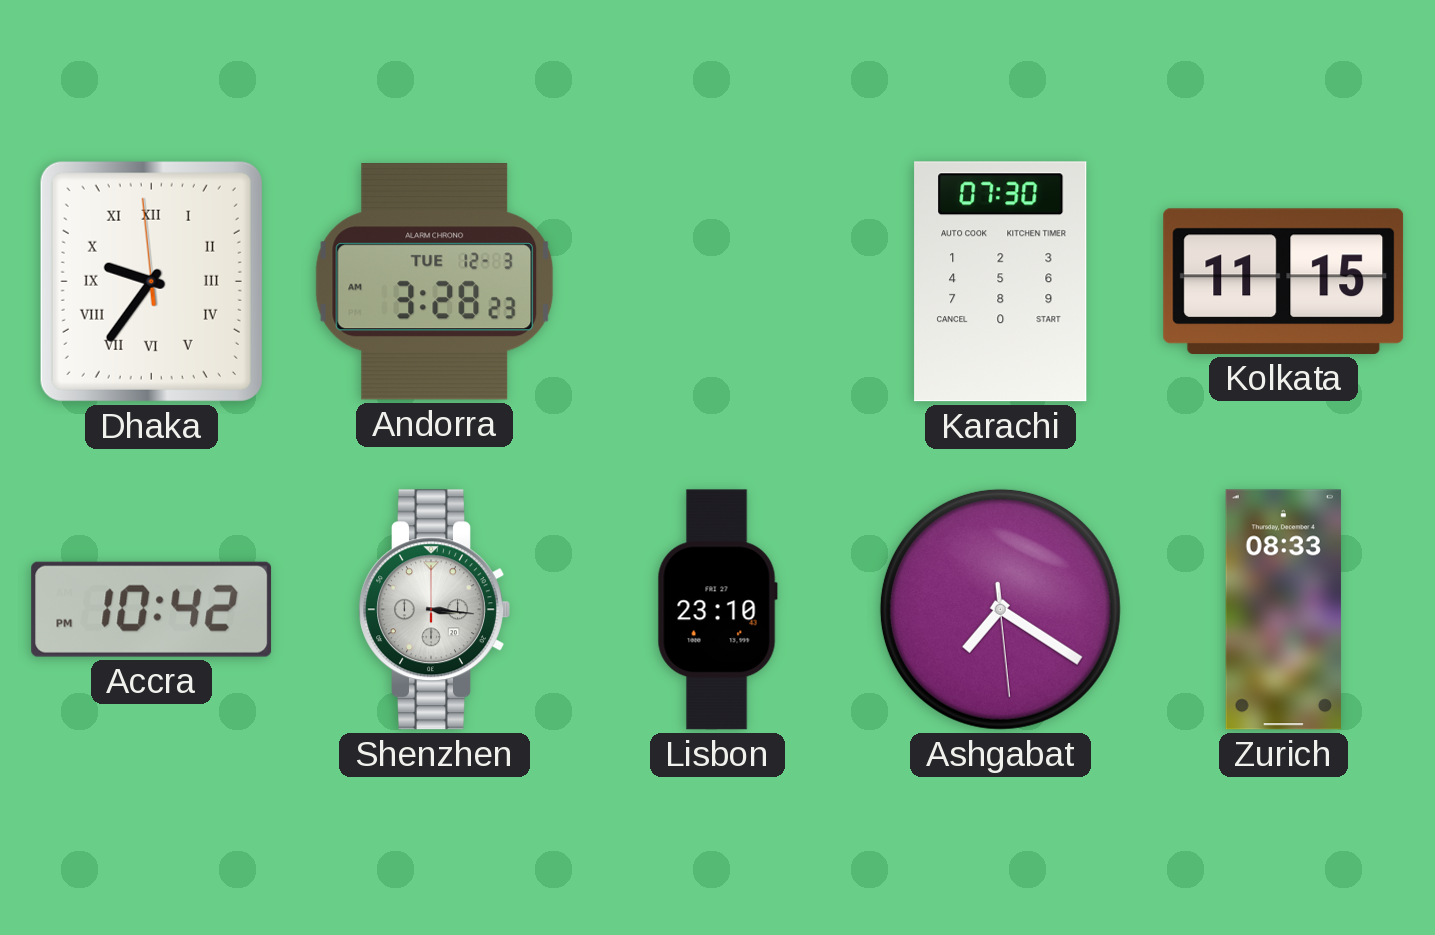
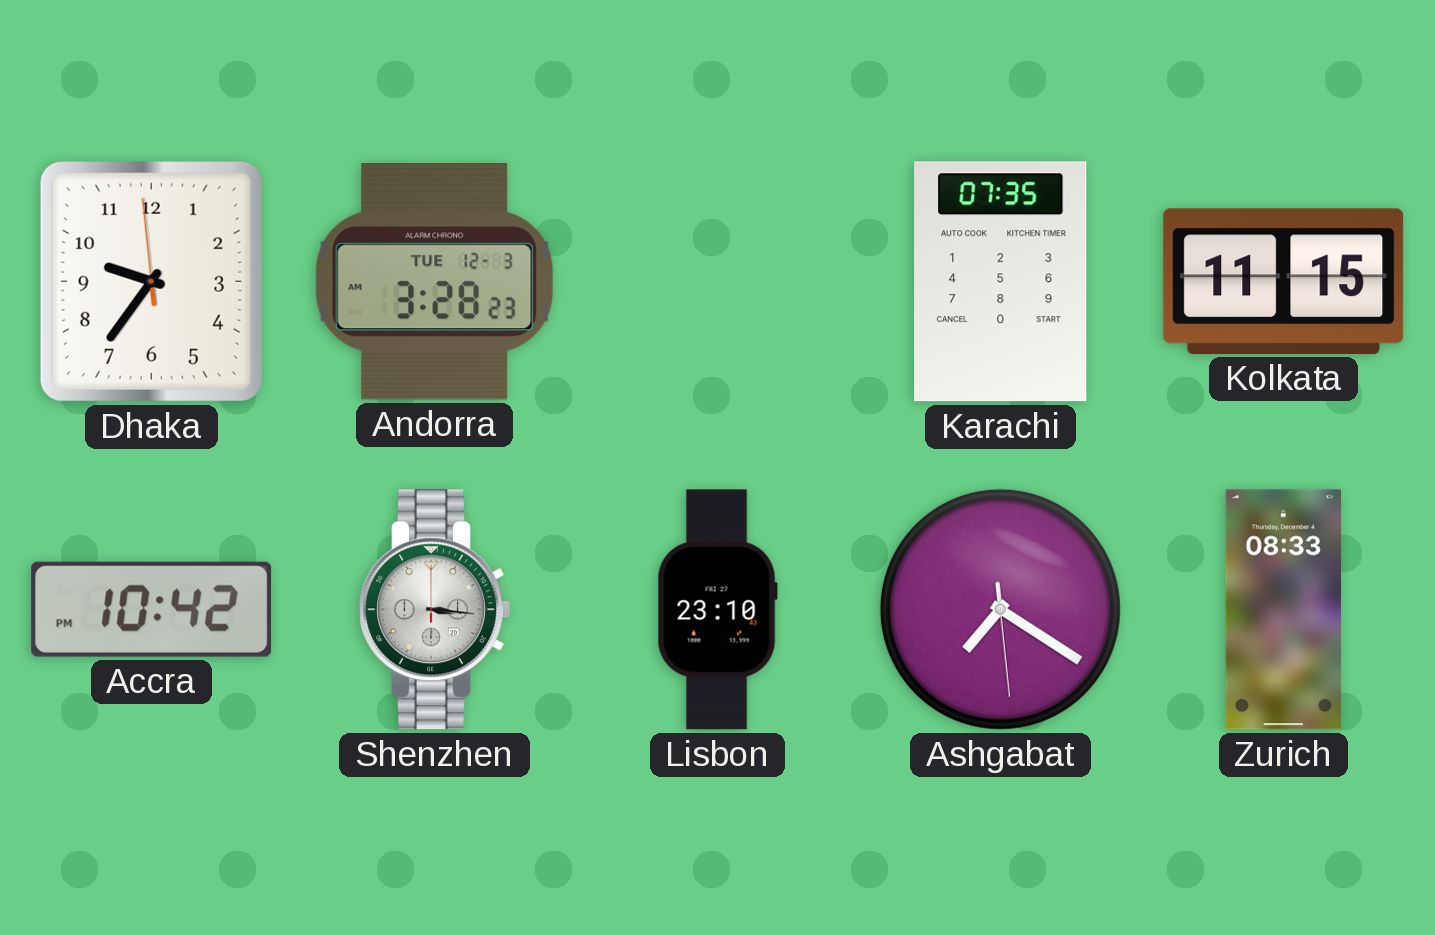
Dhaka numerals: Roman -> Arabic
Karachi: 07:30 -> 07:35
